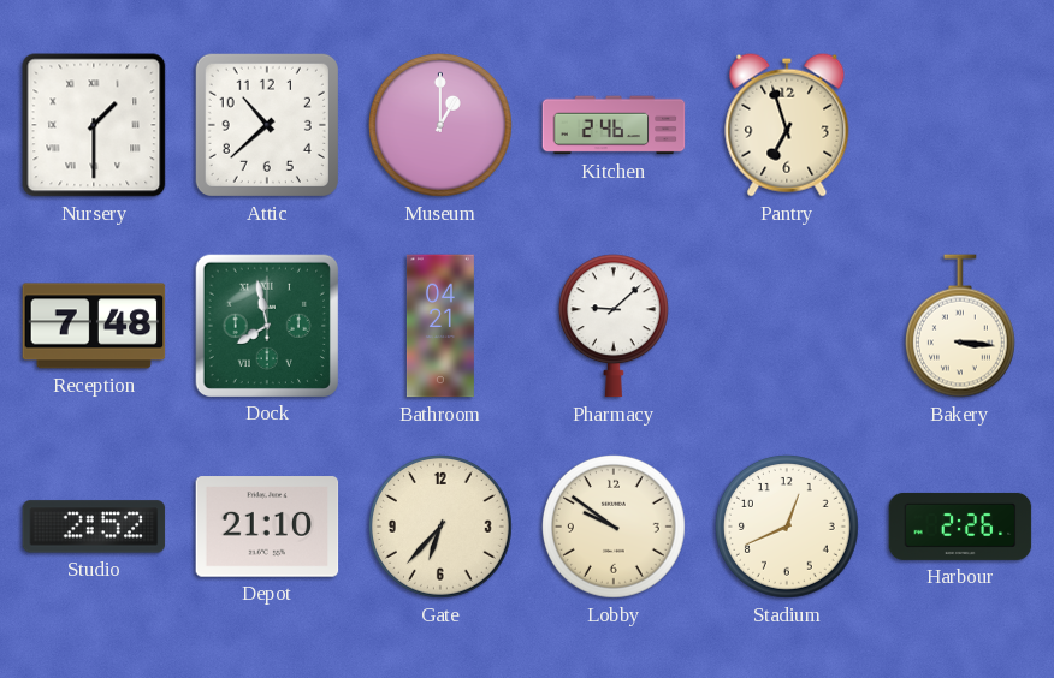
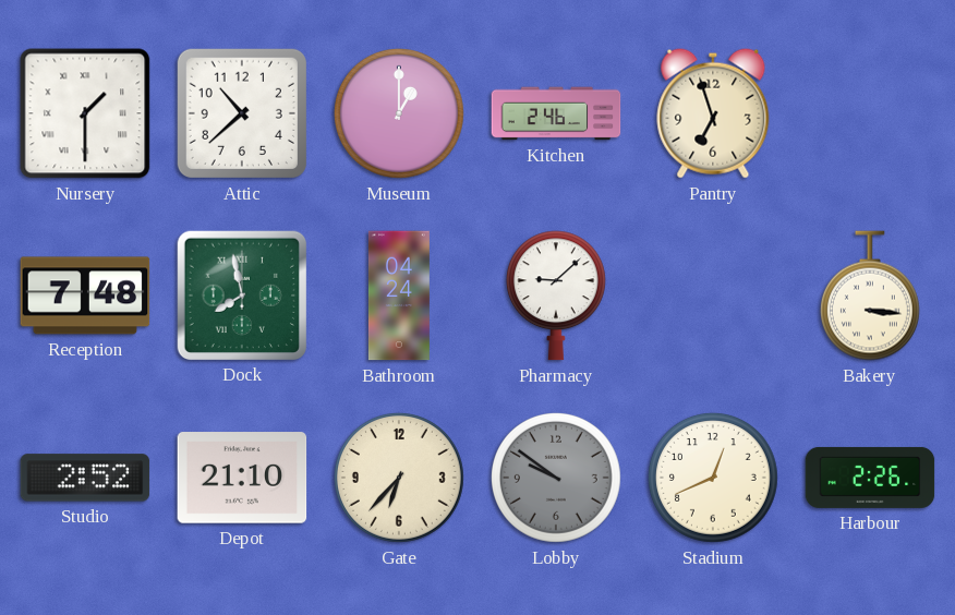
Bathroom: 04:21 -> 04:24
Lobby dial: cream -> grey
